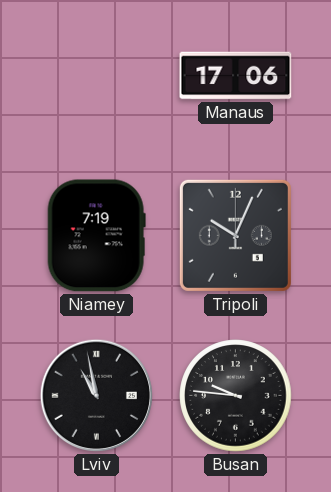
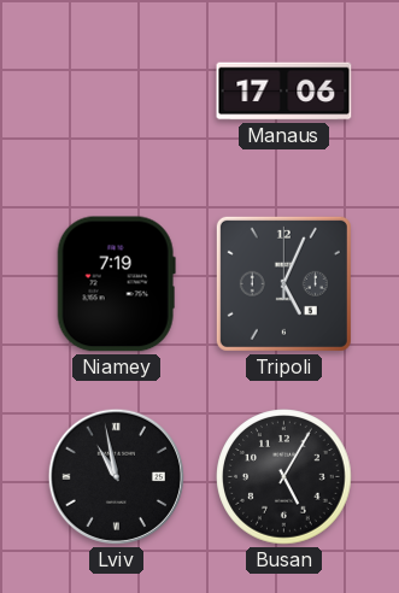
Tripoli: 10:04 -> 5:04
Busan: 9:46 -> 5:05
